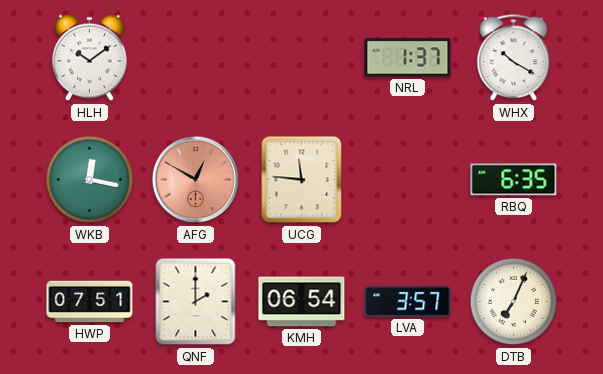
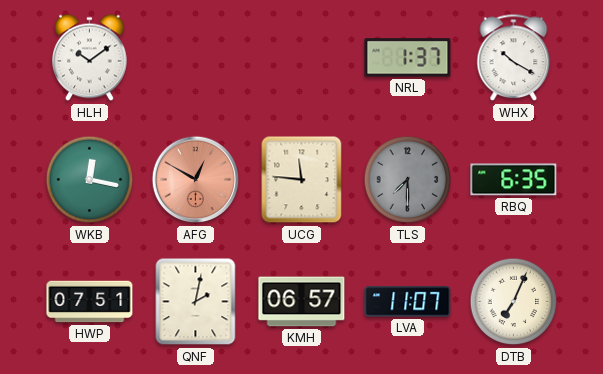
TLS: none -> 7:30
QNF: 2:00 -> 2:02
KMH: 06:54 -> 06:57
LVA: 3:57 -> 11:07
